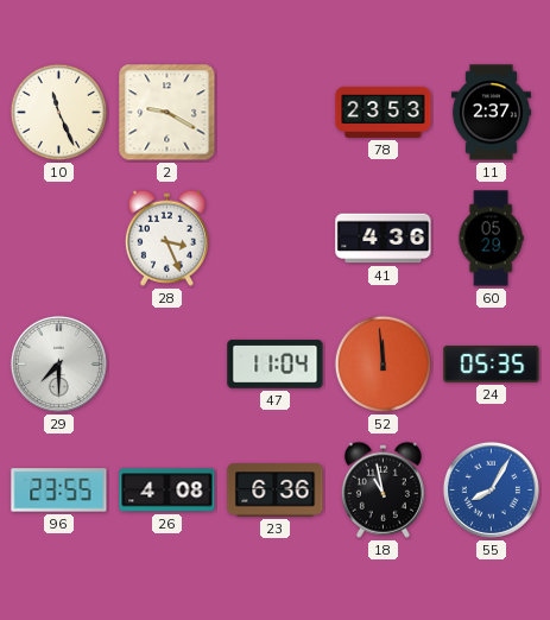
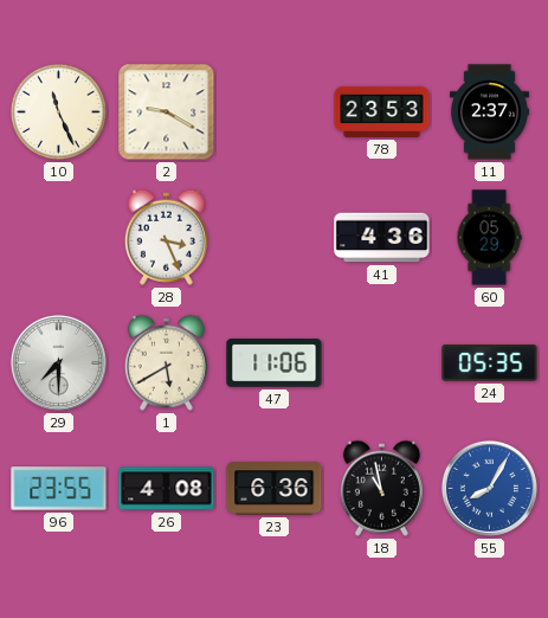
1: none -> 5:40
47: 11:04 -> 11:06
52: 11:59 -> none
